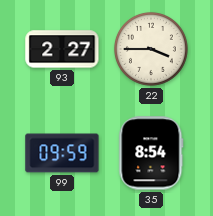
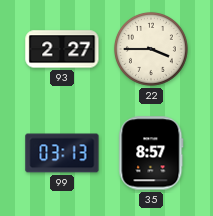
99: 09:59 -> 03:13
35: 8:54 -> 8:57
